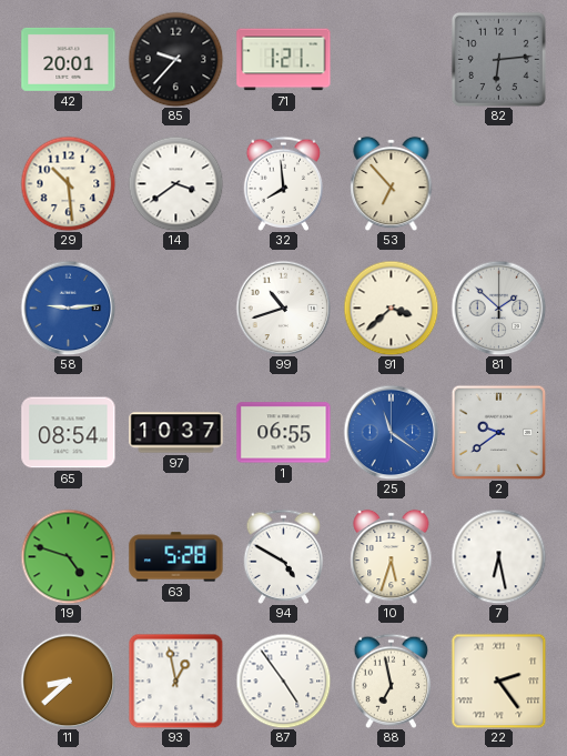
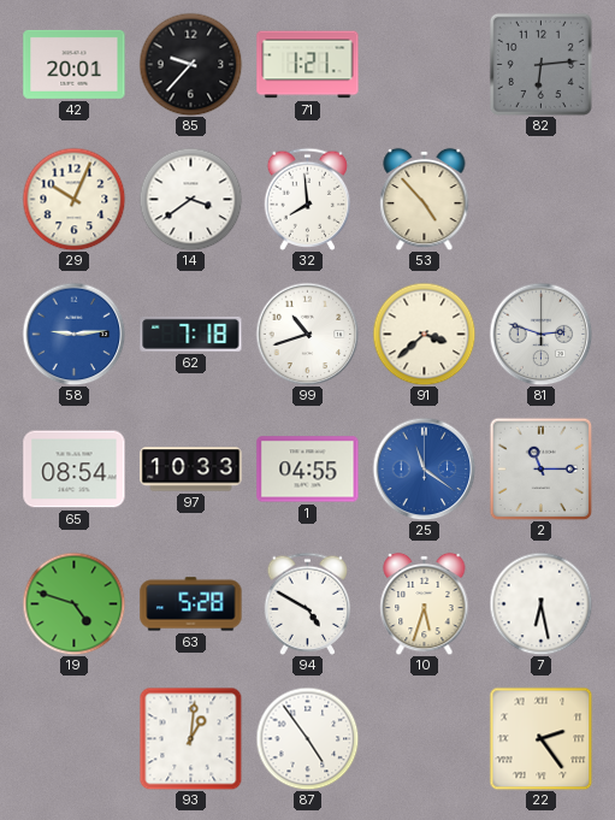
29: 10:29 -> 10:04
53: 6:53 -> 4:53
62: none -> 7:18
81: 1:52 -> 2:48
97: 10:37 -> 10:33
1: 06:55 -> 04:55
2: 9:39 -> 11:15
11: 8:38 -> none
93: 12:58 -> 1:01
88: 6:58 -> none
